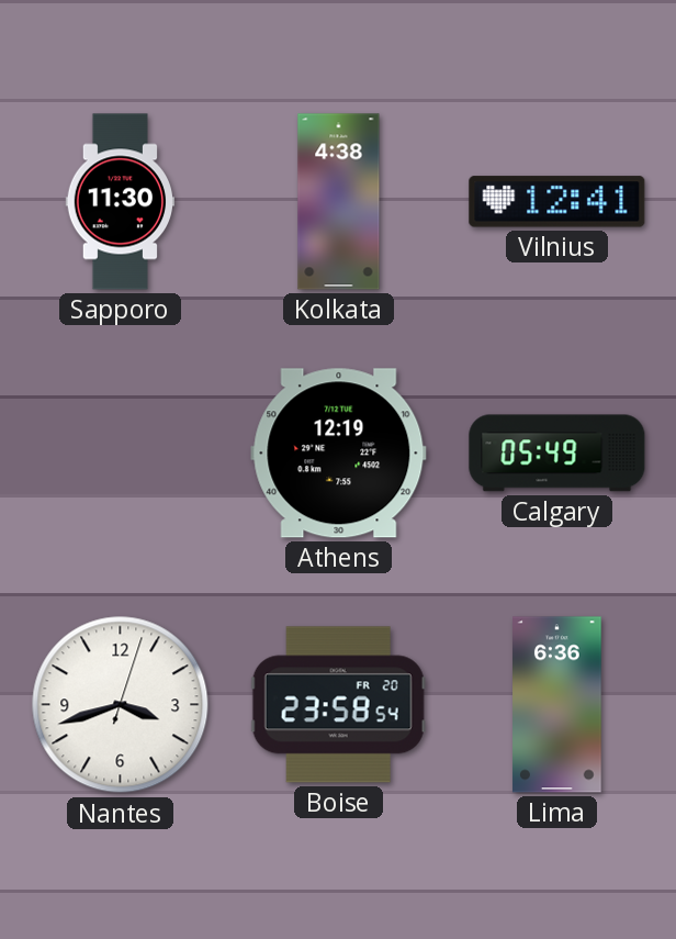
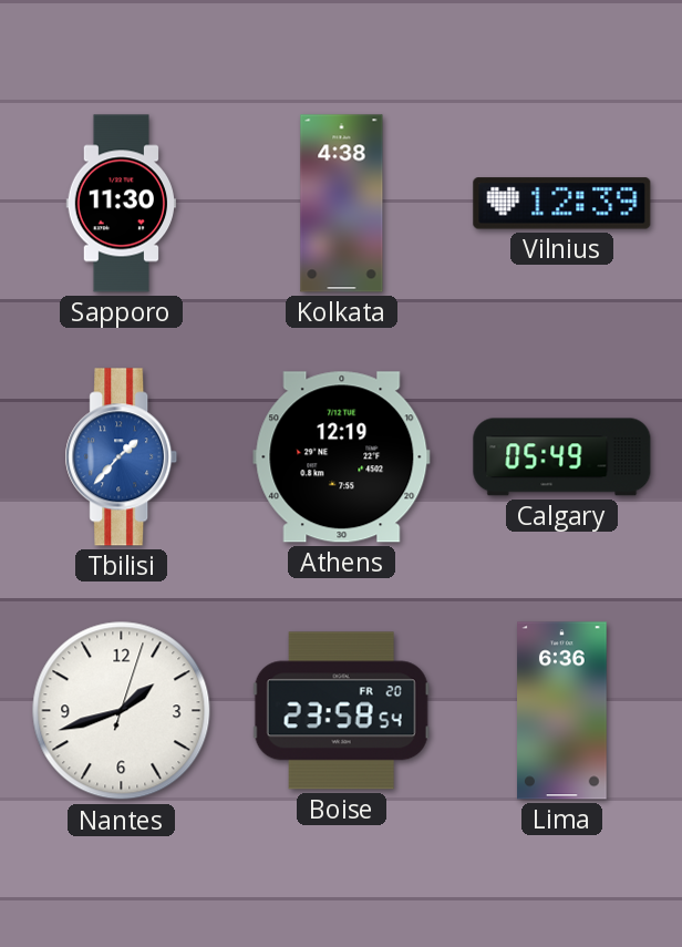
Vilnius: 12:41 -> 12:39
Tbilisi: none -> 1:37
Nantes: 3:42 -> 1:42
